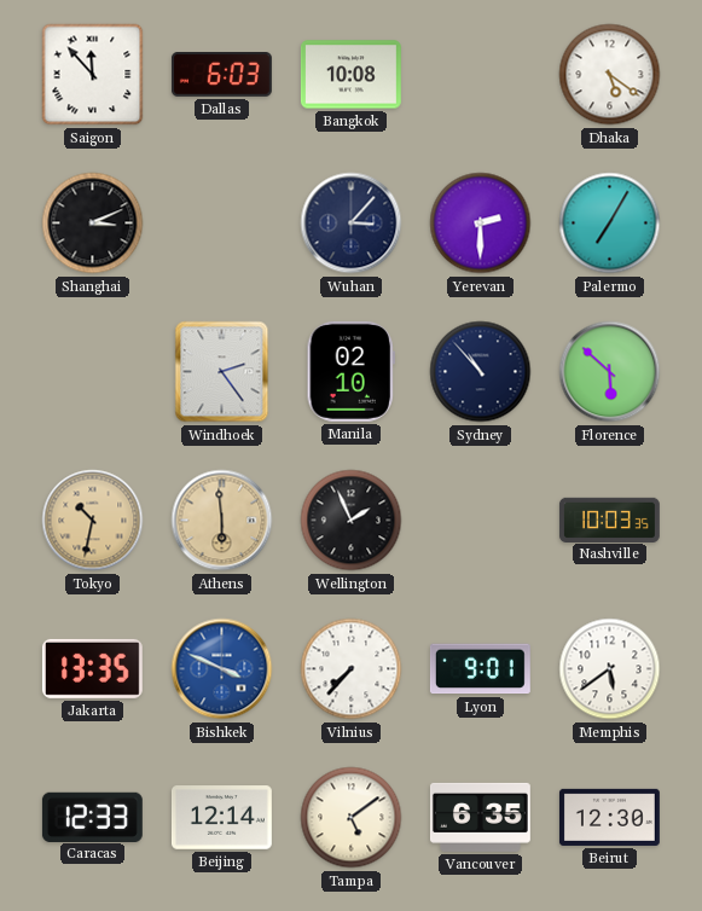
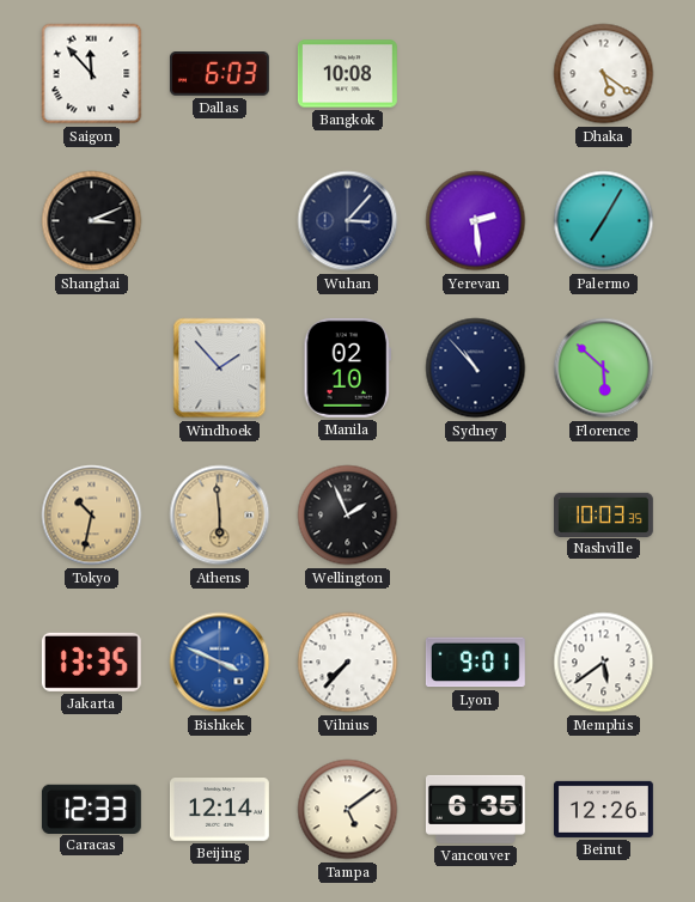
Yerevan: 2:30 -> 2:29
Windhoek: 2:24 -> 1:53
Beirut: 12:30 -> 12:26
